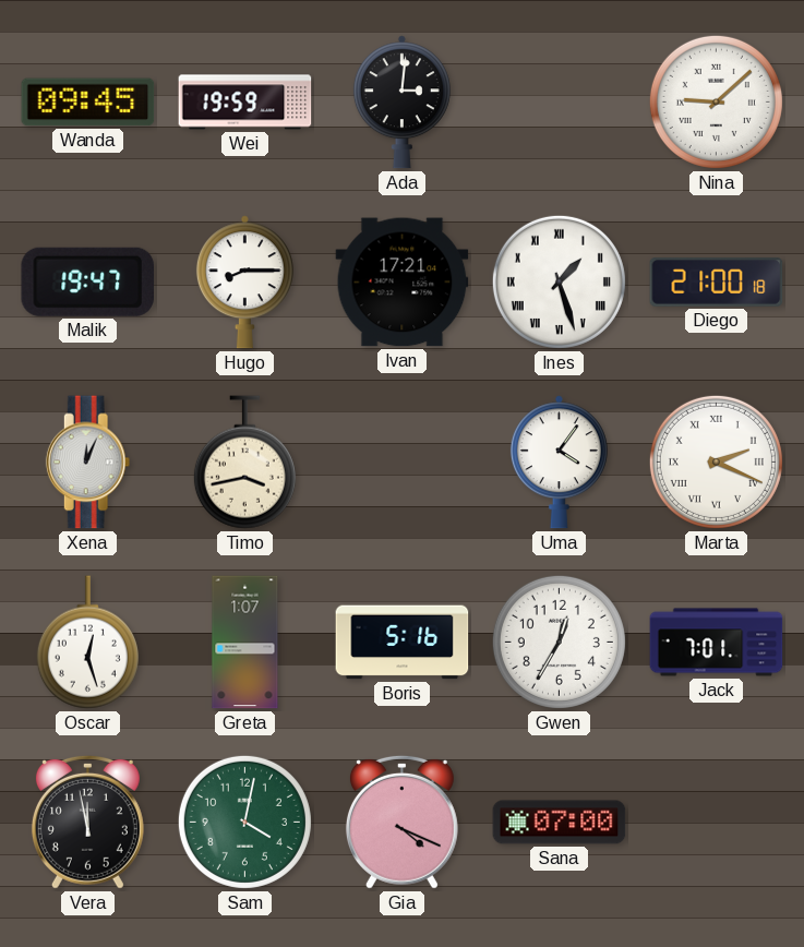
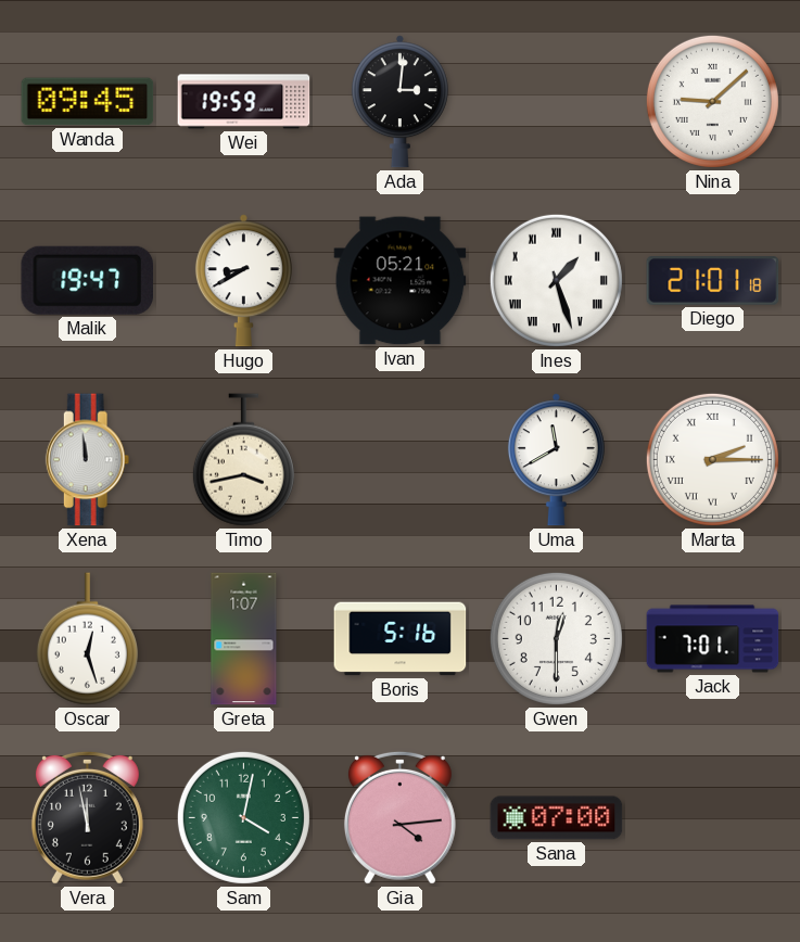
Hugo: 8:15 -> 8:40
Ivan: 17:21 -> 05:21
Diego: 21:00 -> 21:01
Xena: 12:04 -> 11:59
Uma: 4:06 -> 11:40
Marta: 2:19 -> 2:15
Gwen: 12:35 -> 12:30
Gia: 4:19 -> 4:14
